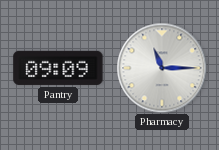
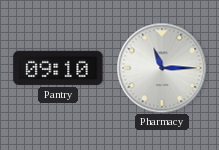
Pantry: 09:09 -> 09:10
